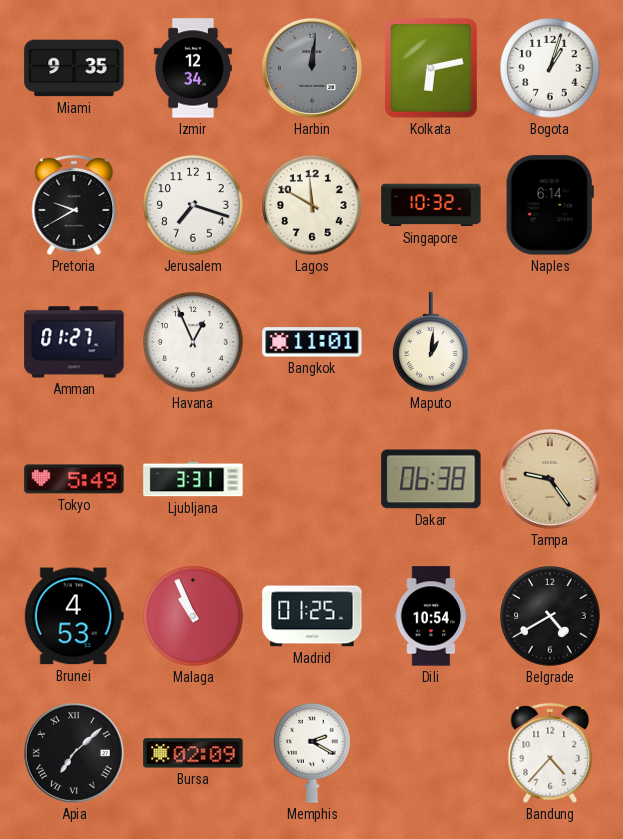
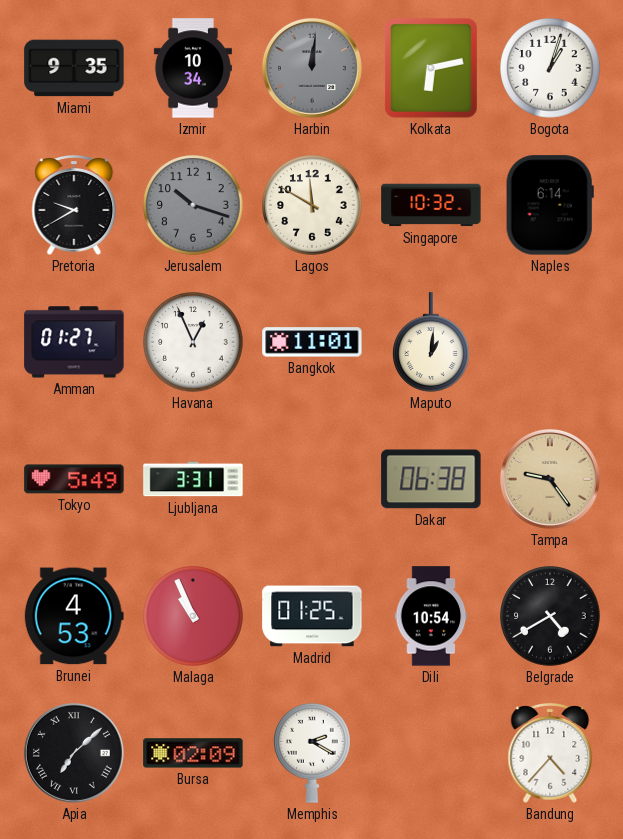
Izmir: 12:34 -> 10:34
Jerusalem: 7:18 -> 10:18
Jerusalem dial: white -> grey
